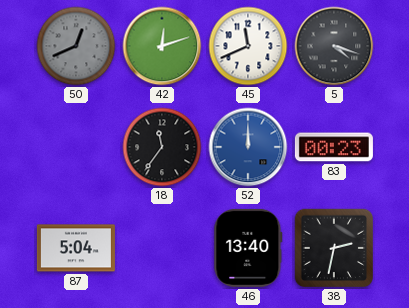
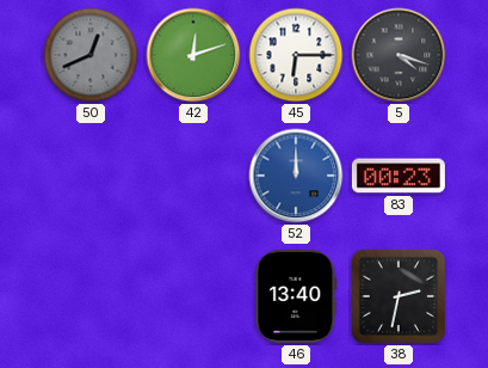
45: 11:41 -> 6:15
18: 11:36 -> none
87: 5:04 -> none
